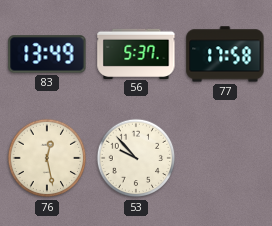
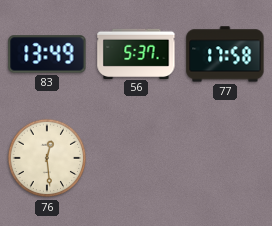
76: 12:28 -> 12:29
53: 9:53 -> none
